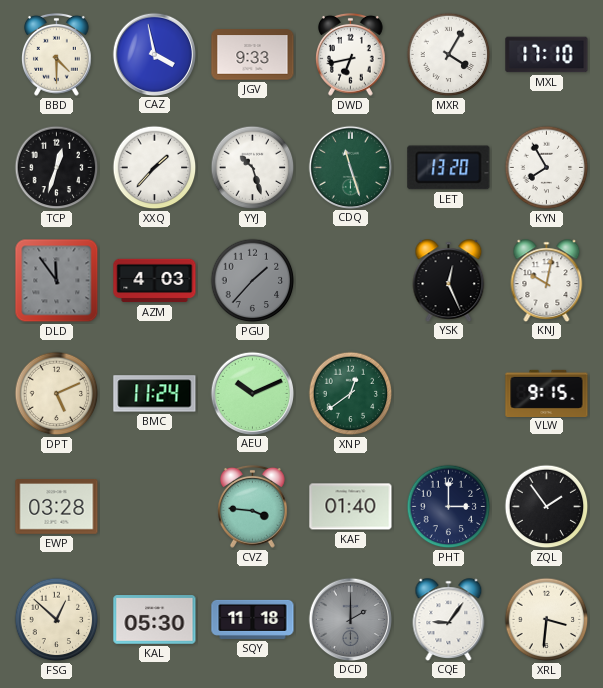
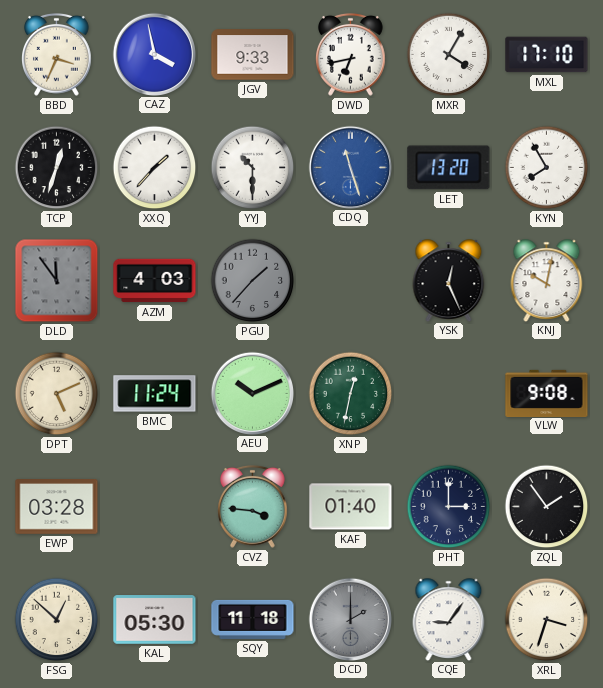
BBD: 4:30 -> 3:34
YYJ: 10:27 -> 10:30
CDQ dial: green -> blue
XNP: 12:39 -> 12:32
VLW: 9:15 -> 9:08
XRL: 3:31 -> 3:33
